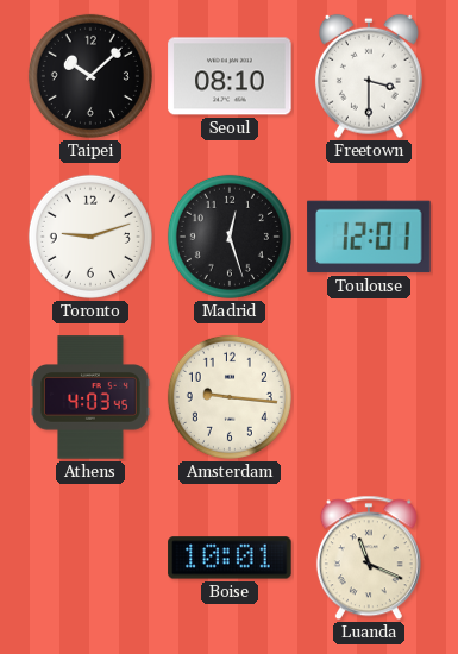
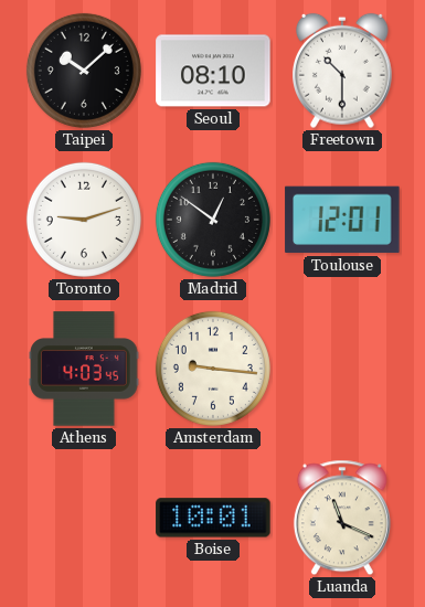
Freetown: 3:30 -> 10:30
Madrid: 12:27 -> 12:51
